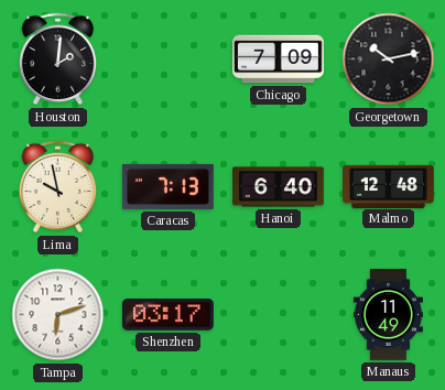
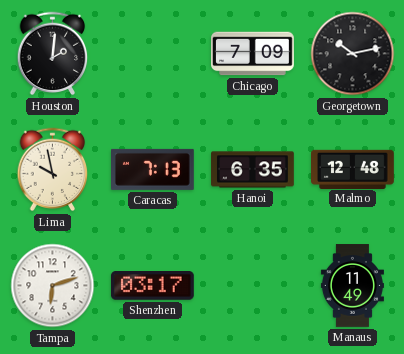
Hanoi: 6:40 -> 6:35
